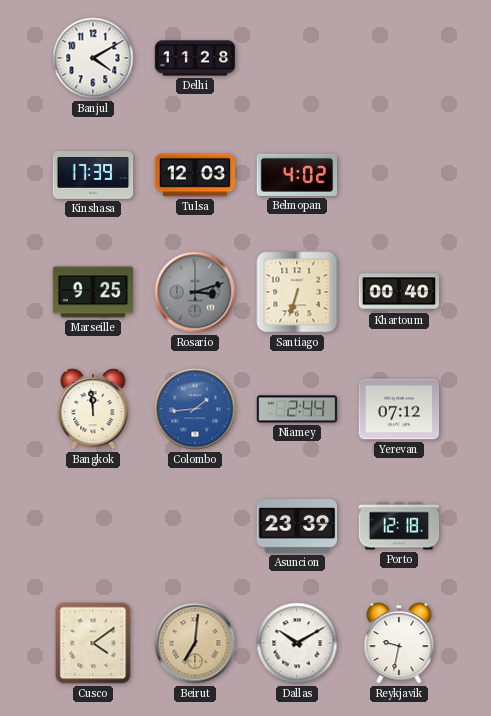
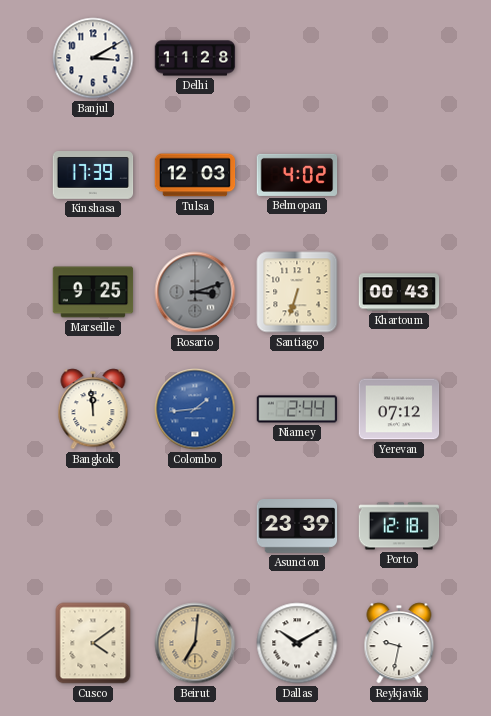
Banjul: 4:10 -> 3:10
Khartoum: 00:40 -> 00:43
